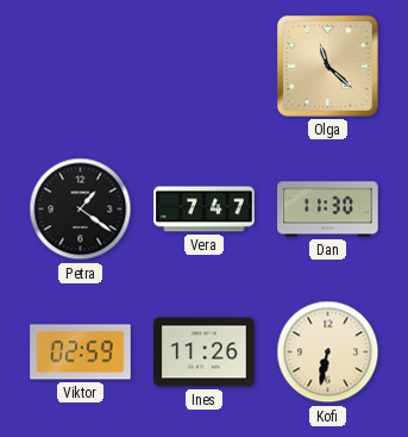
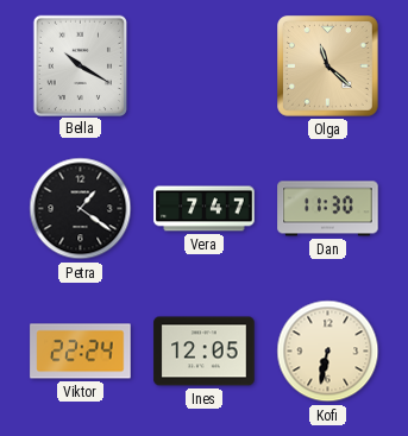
Bella: none -> 10:20
Viktor: 02:59 -> 22:24
Ines: 11:26 -> 12:05
